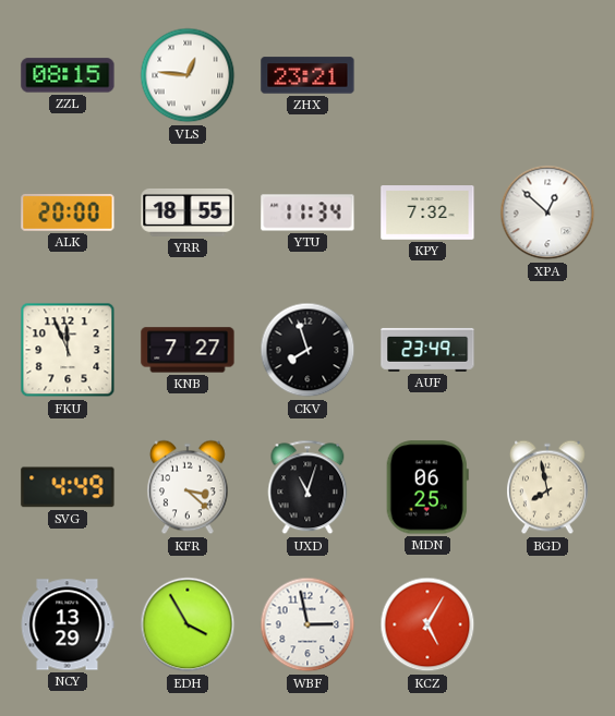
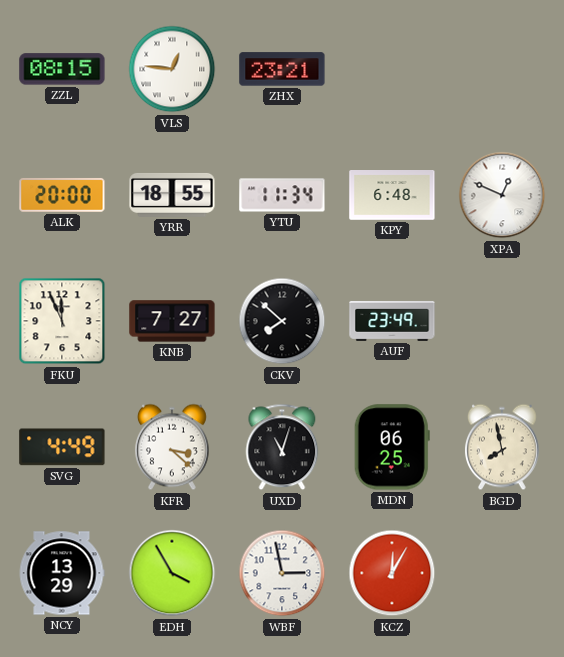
KPY: 7:32 -> 6:48
XPA: 12:52 -> 12:49
CKV: 7:57 -> 7:52
KCZ: 5:05 -> 12:05
